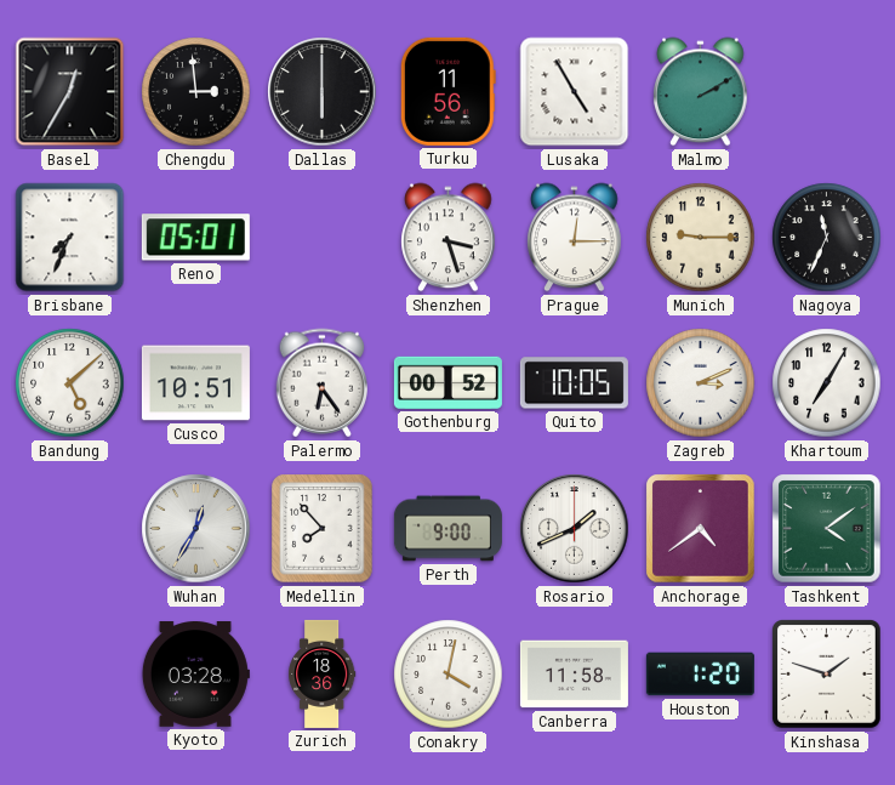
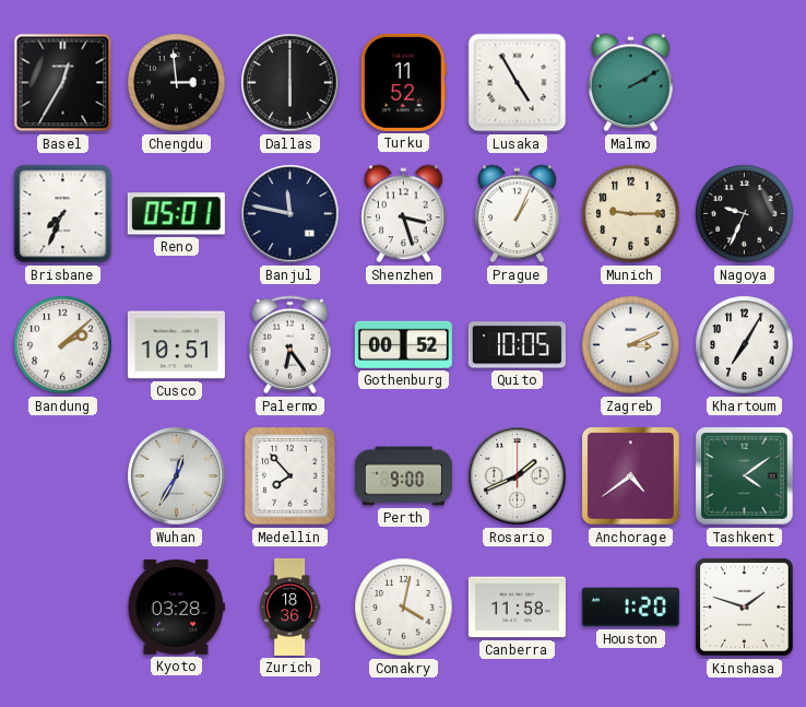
Turku: 11:56 -> 11:52
Banjul: none -> 11:47
Prague: 12:15 -> 1:04
Nagoya: 11:34 -> 9:34
Bandung: 5:08 -> 2:08
